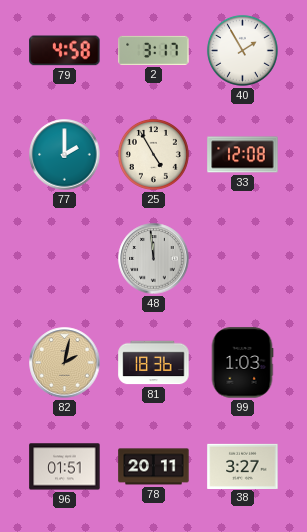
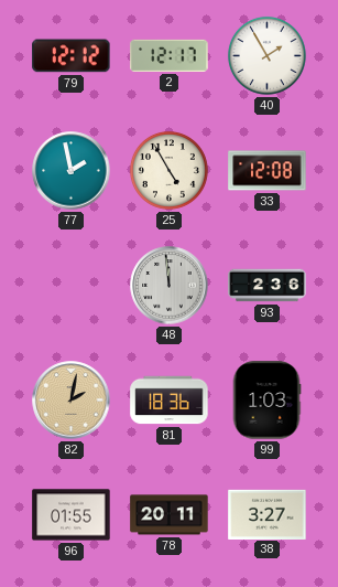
79: 4:58 -> 12:12
2: 3:17 -> 12:17
77: 2:00 -> 1:58
93: none -> 2:36
96: 01:51 -> 01:55
